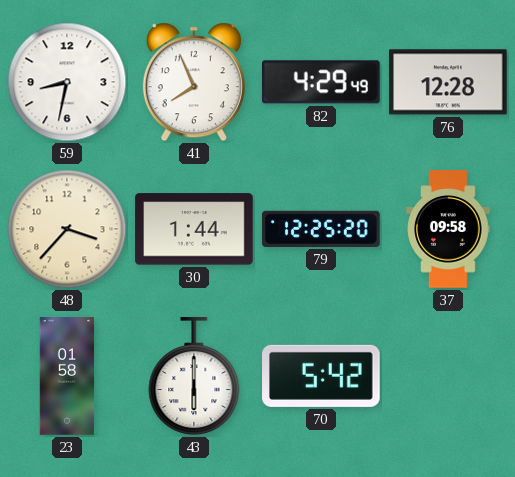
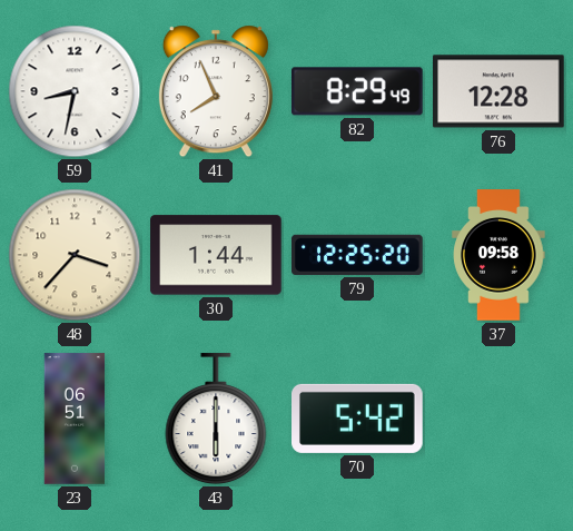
82: 4:29 -> 8:29
23: 01:58 -> 06:51
